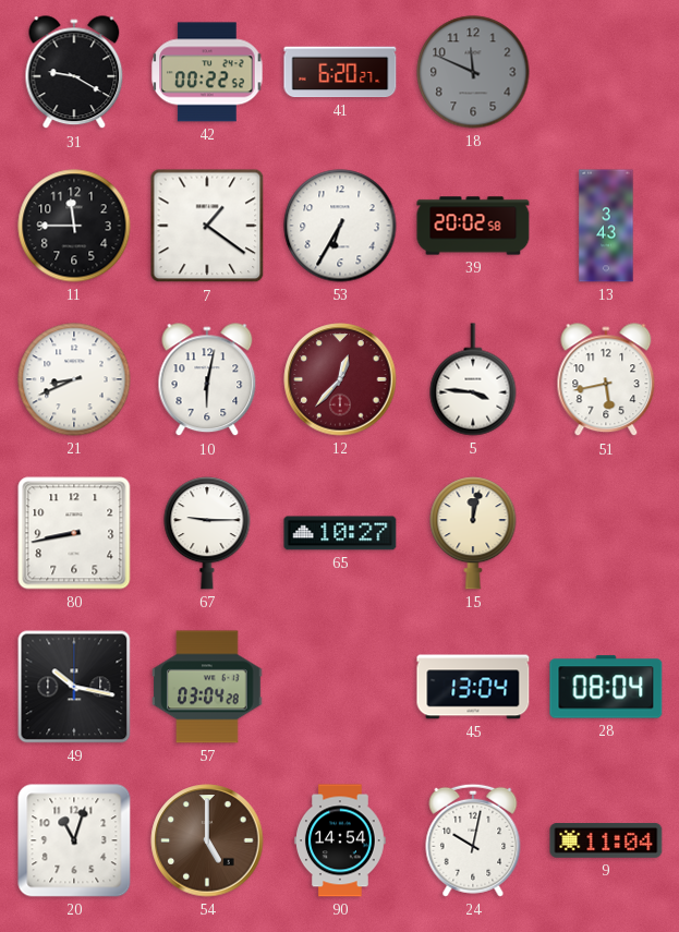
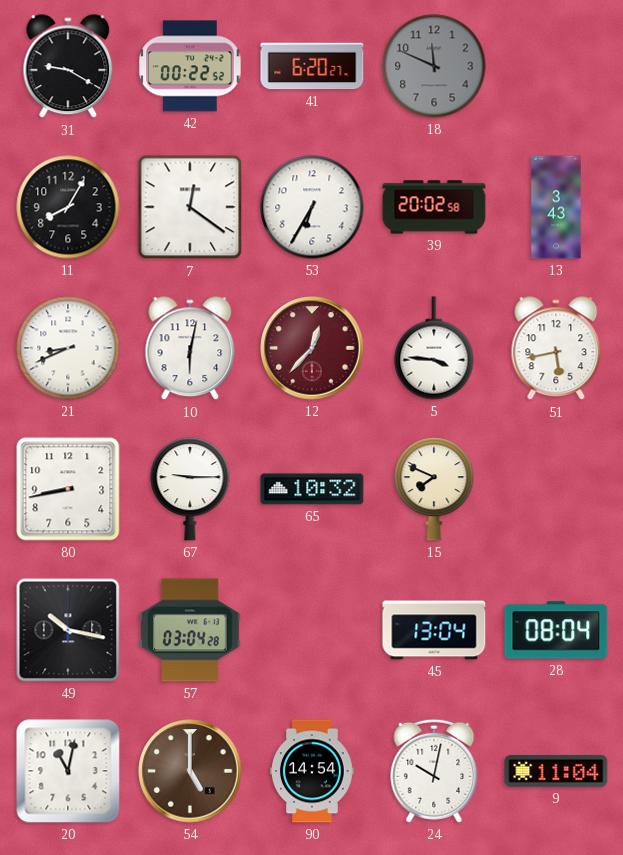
11: 11:45 -> 8:05
7: 1:21 -> 12:21
65: 10:27 -> 10:32
15: 12:02 -> 7:49
20: 11:03 -> 11:02
